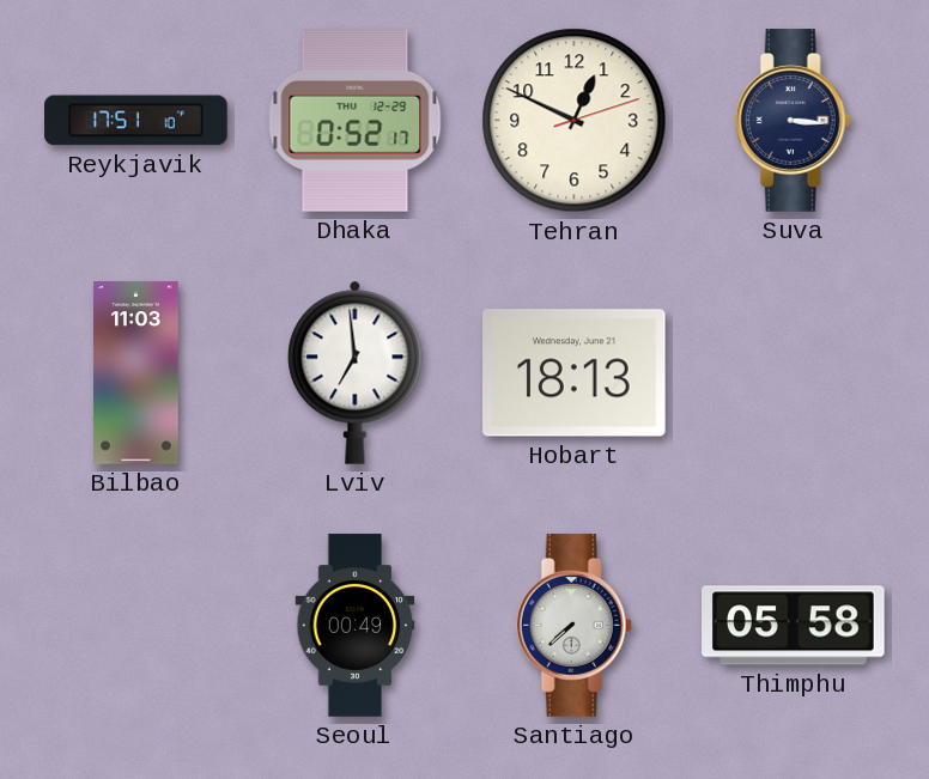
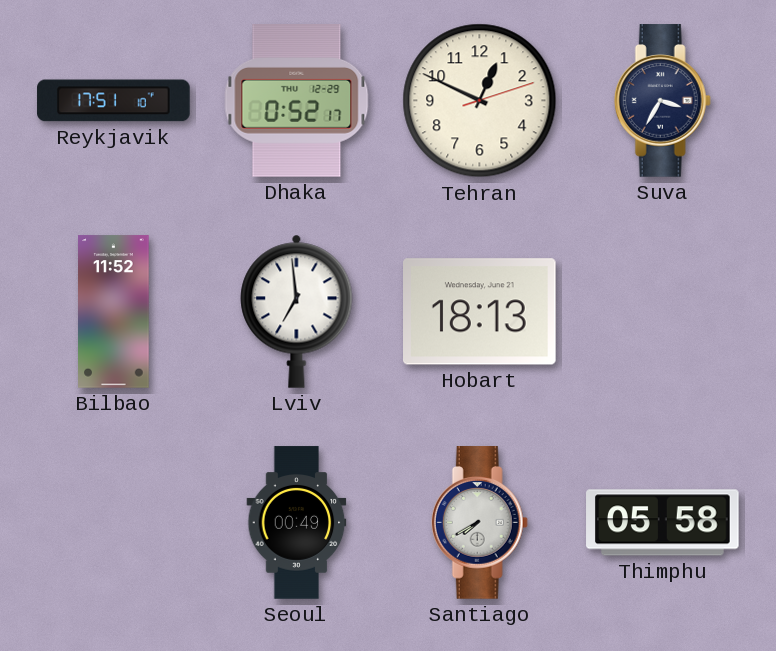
Suva: 3:16 -> 3:35
Bilbao: 11:03 -> 11:52
Santiago: 7:38 -> 7:40
